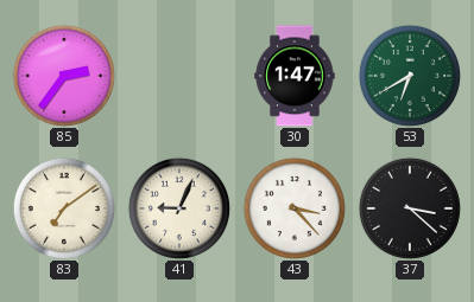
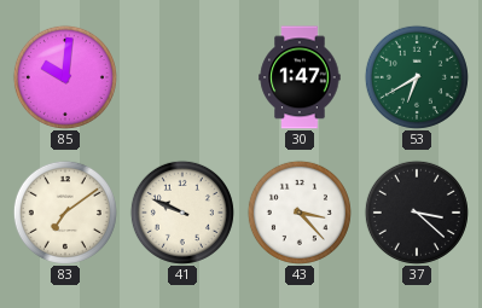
85: 2:36 -> 10:01
41: 9:04 -> 9:49
